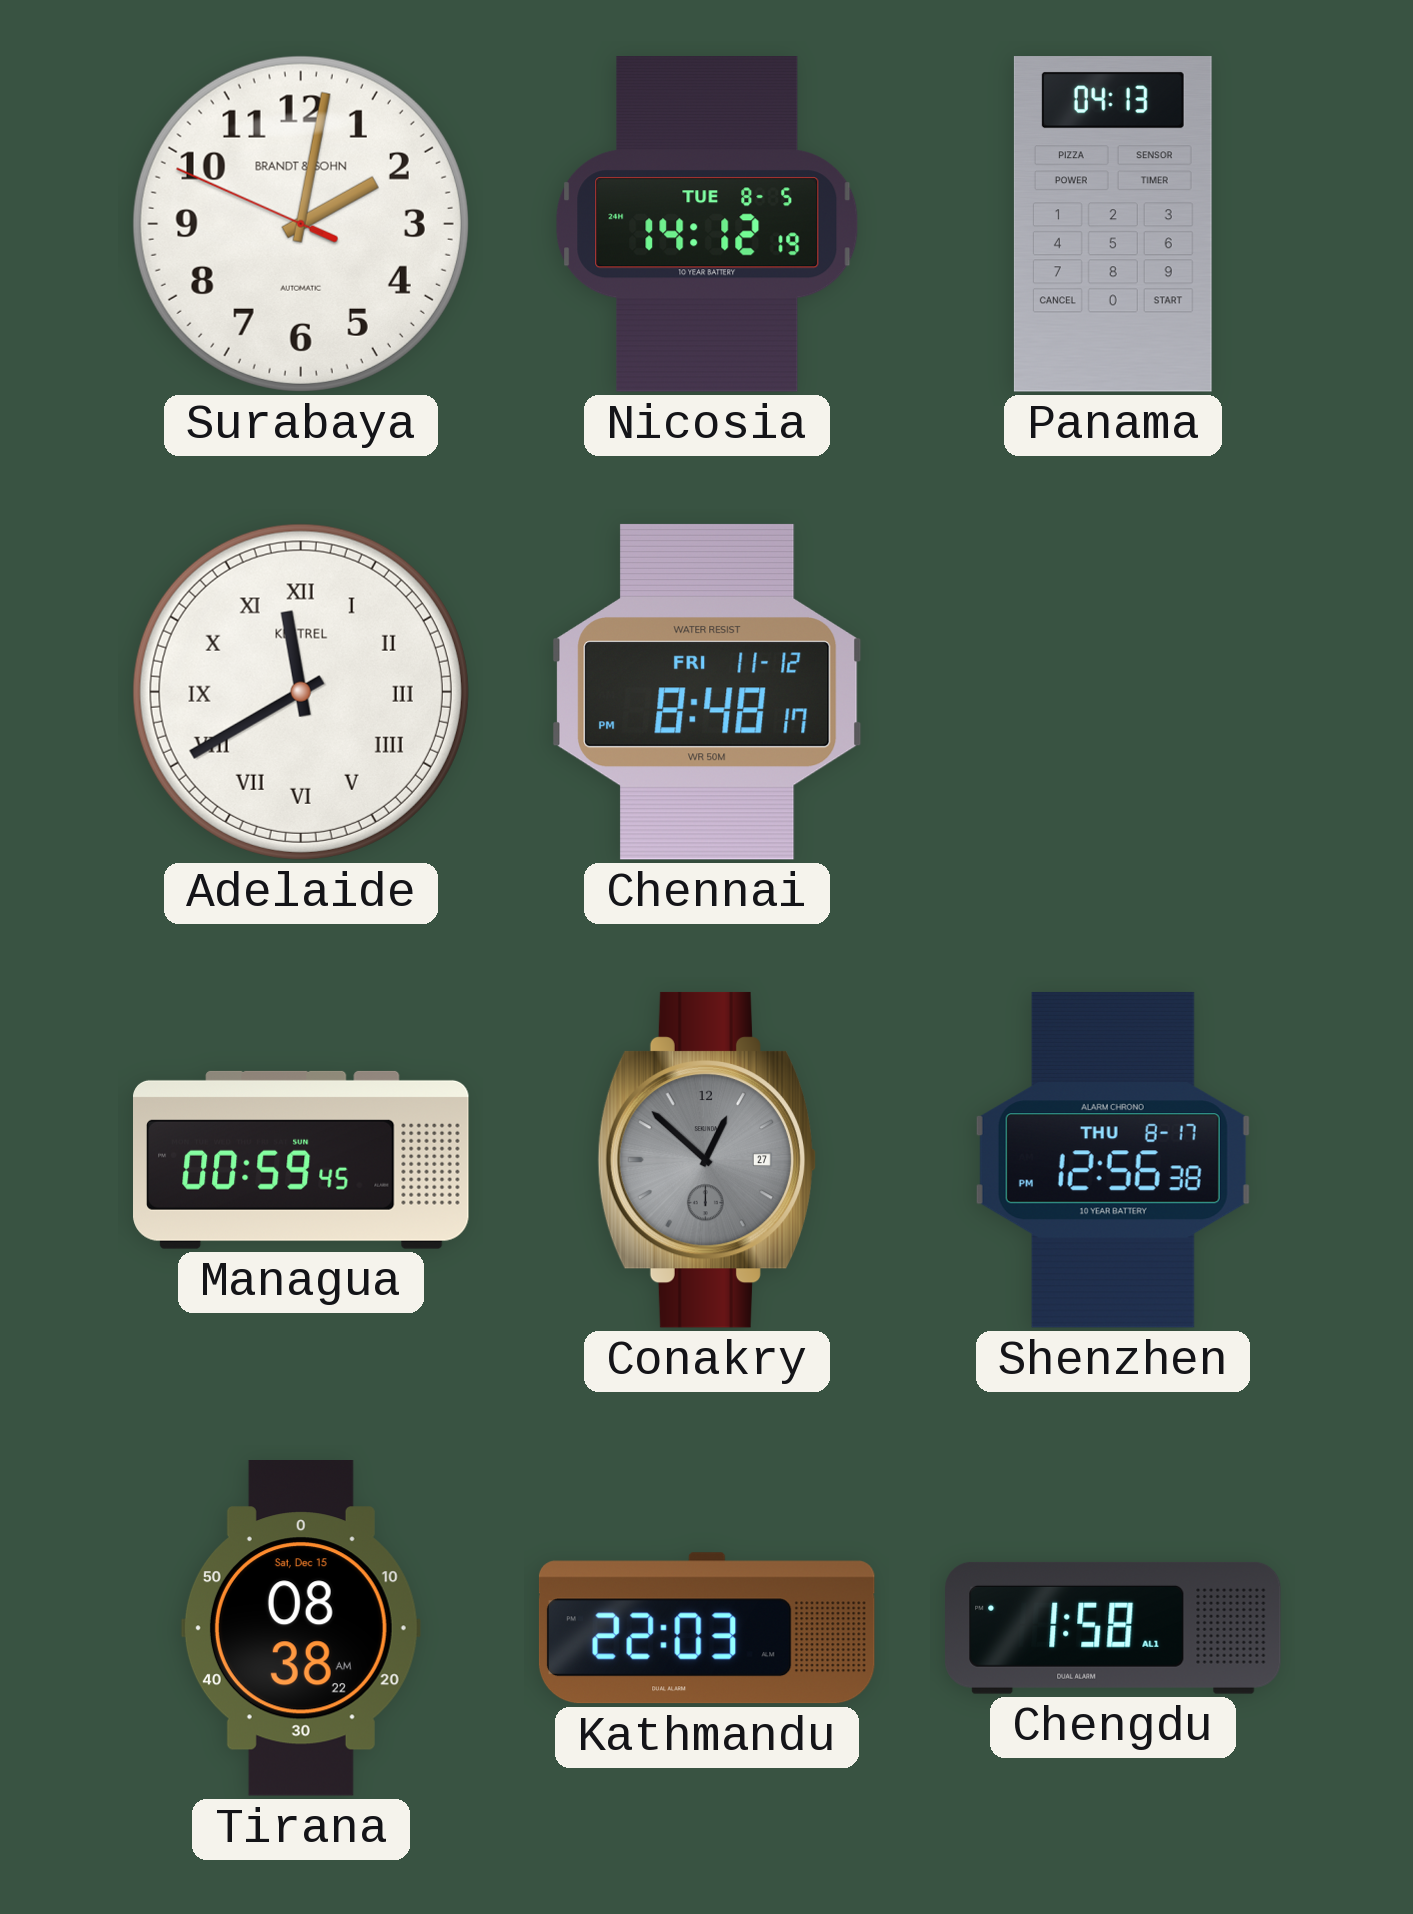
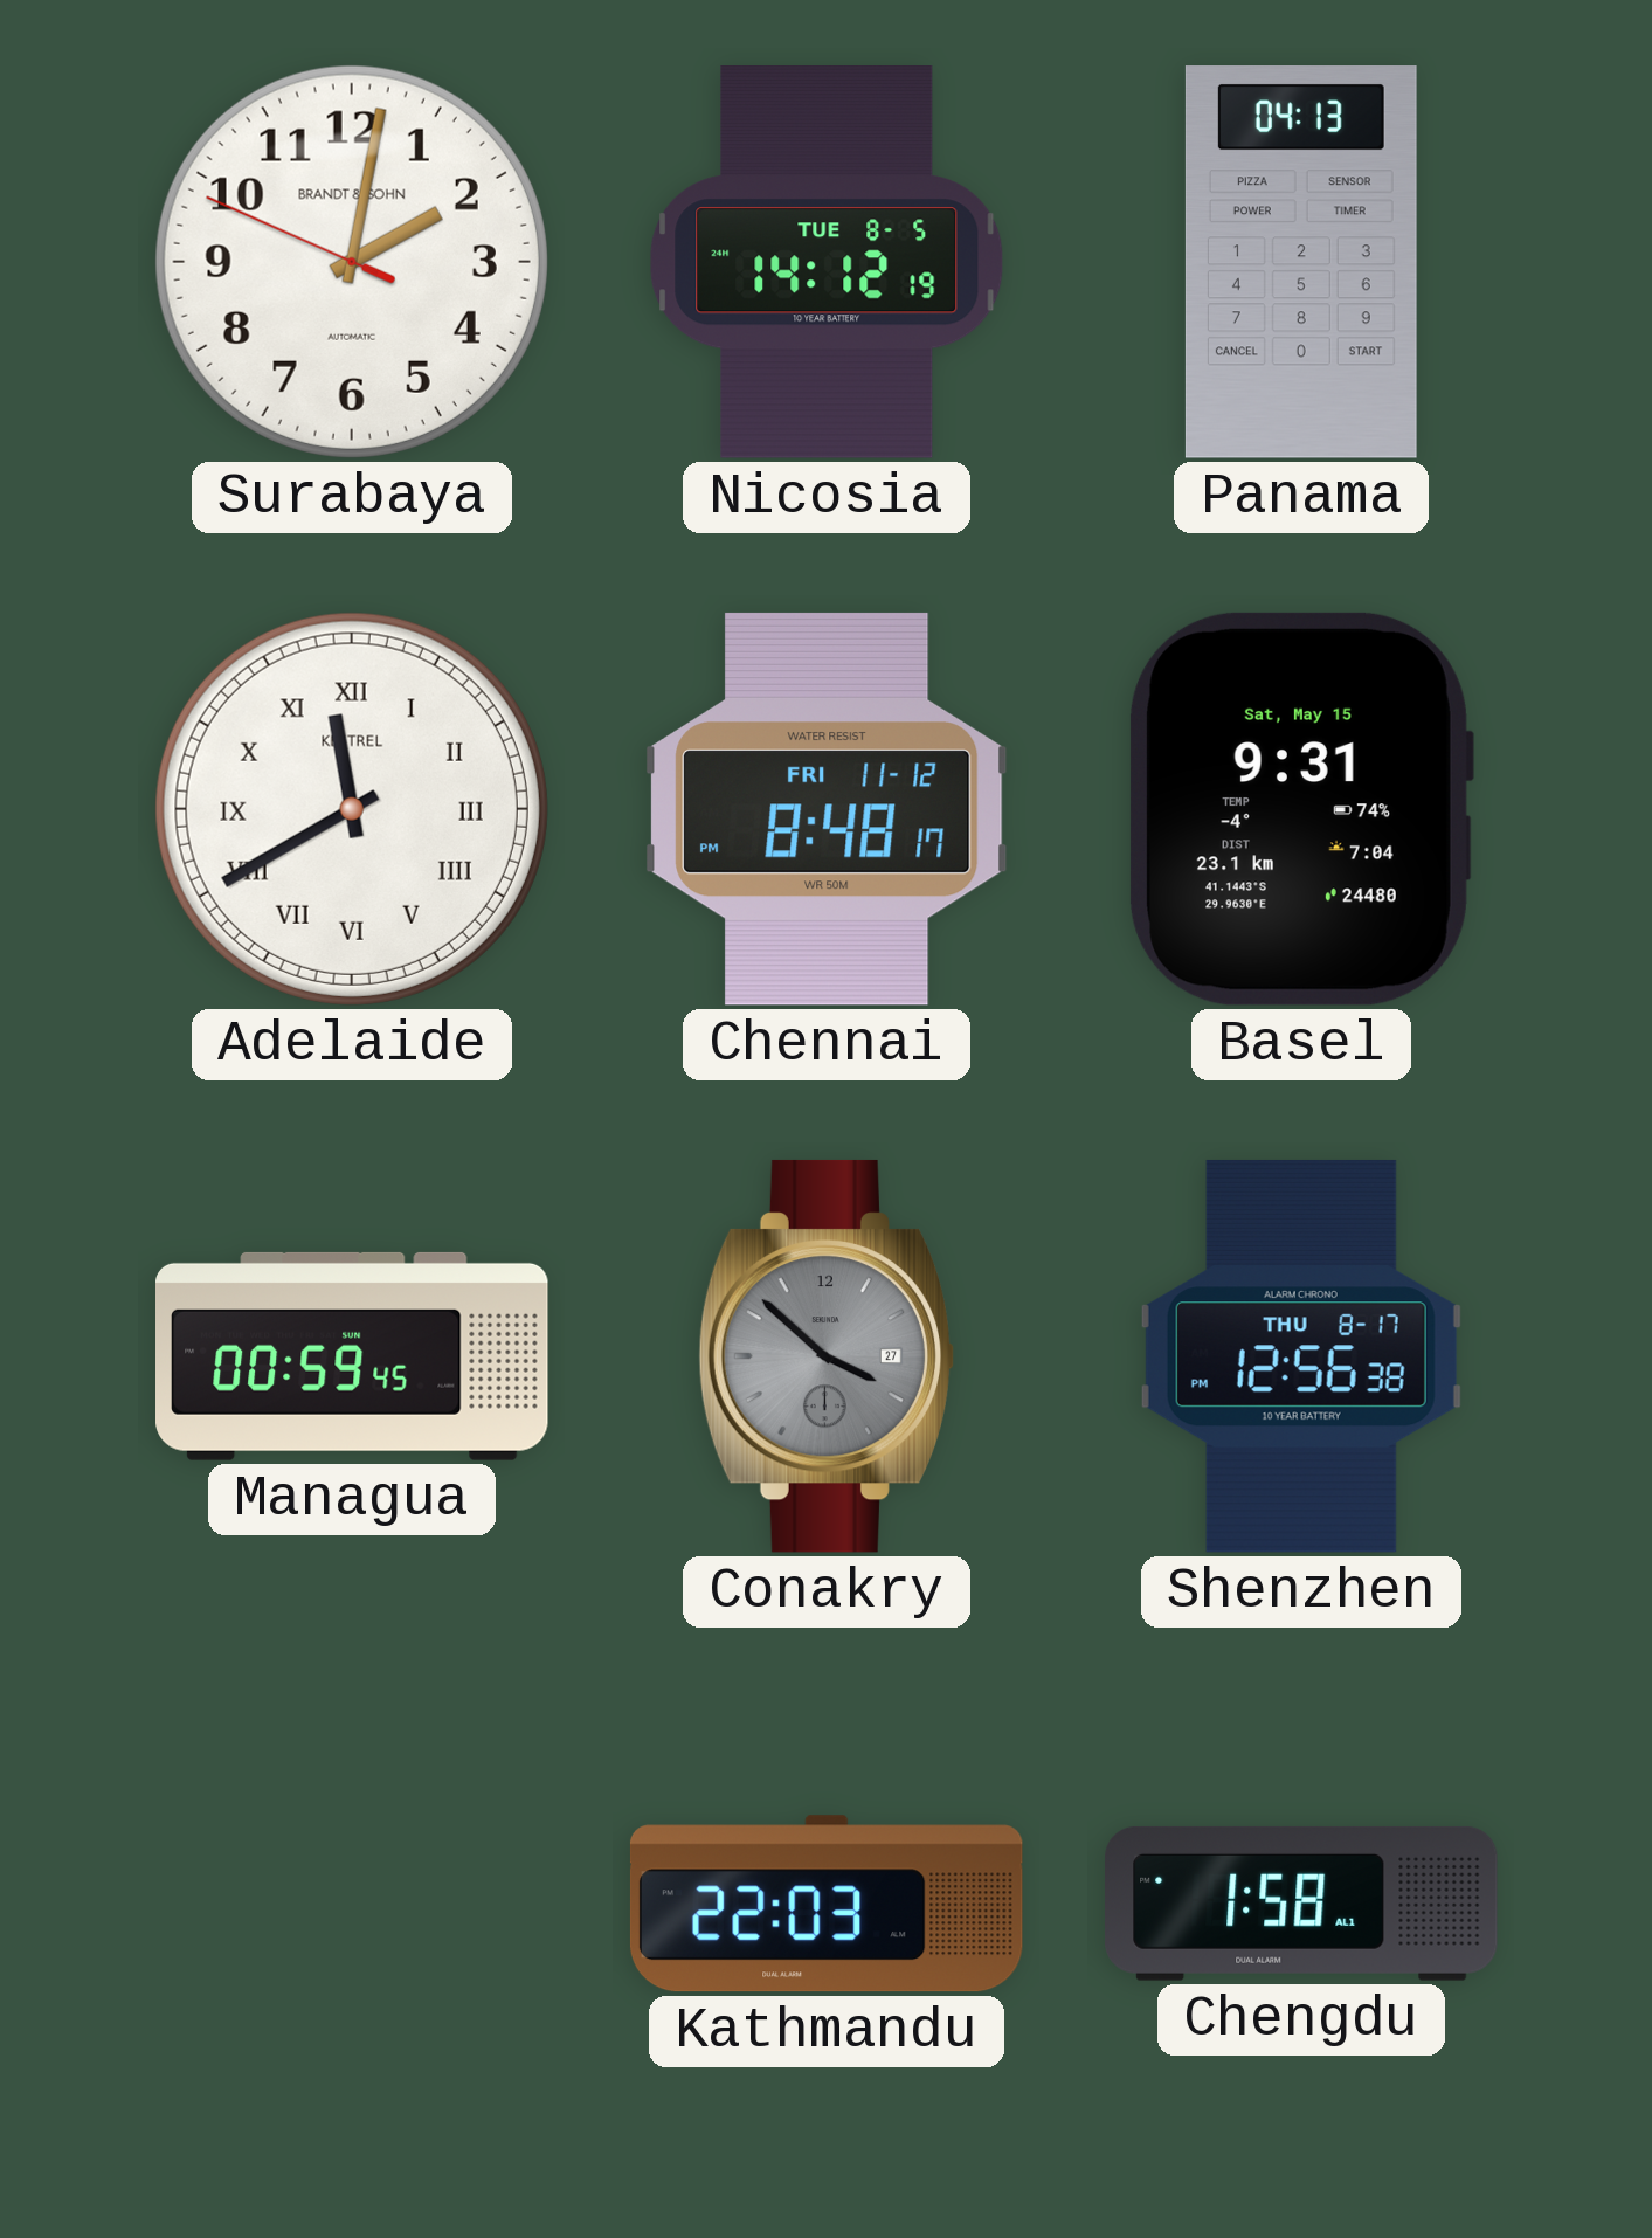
Basel: none -> 9:31
Conakry: 12:52 -> 3:52
Tirana: 08:38 -> none
